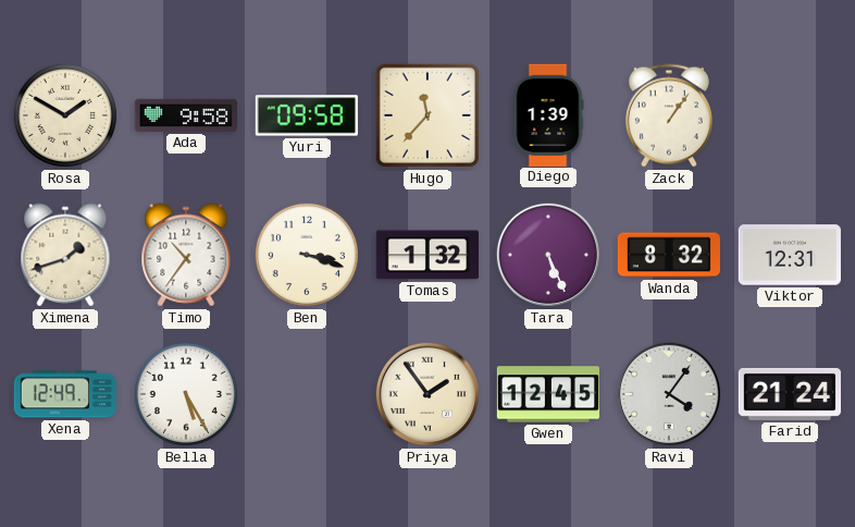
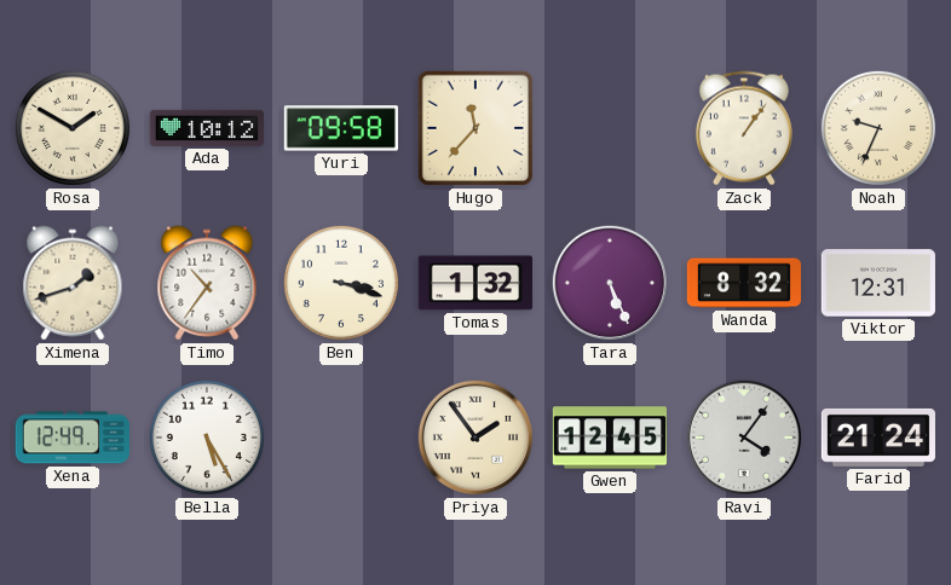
Ada: 9:58 -> 10:12
Diego: 1:39 -> none
Noah: none -> 9:34
